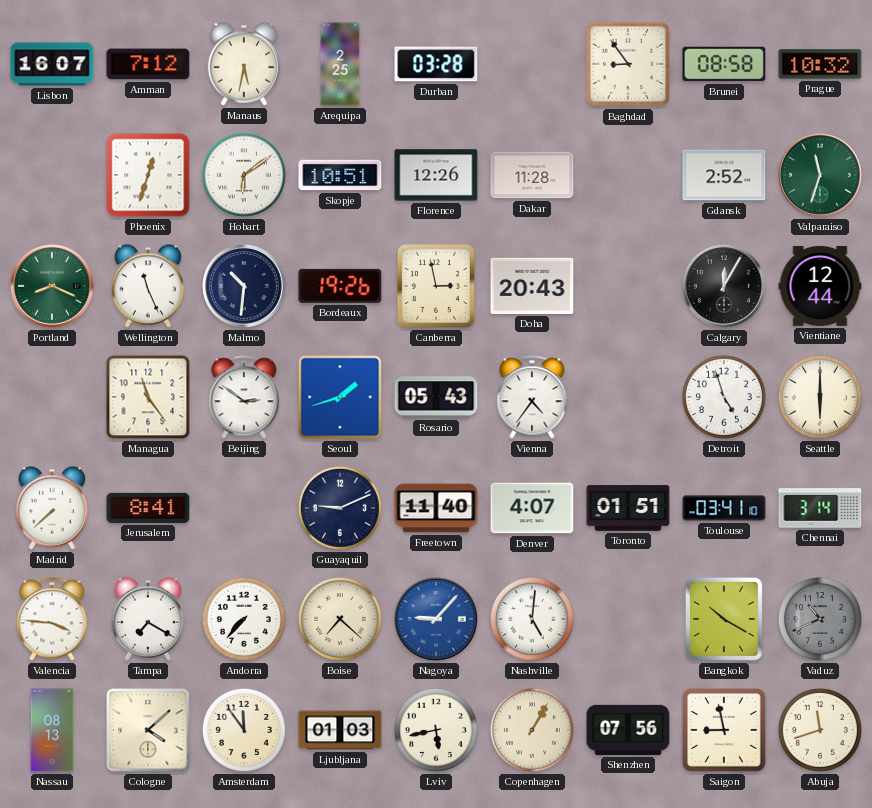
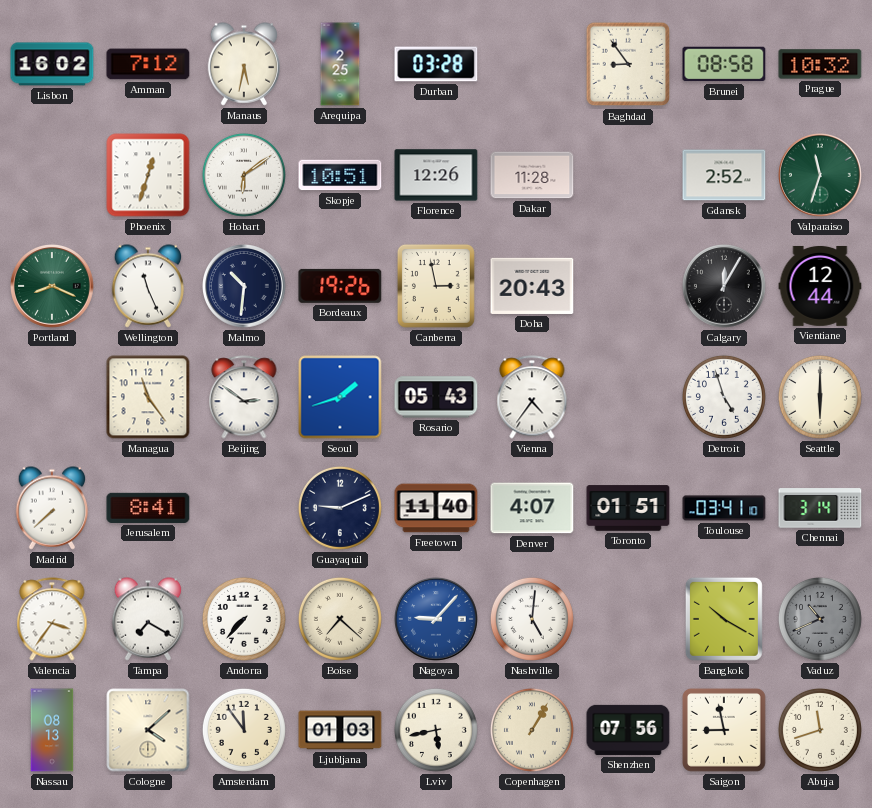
Lisbon: 16:07 -> 16:02
Valencia: 3:46 -> 3:36
